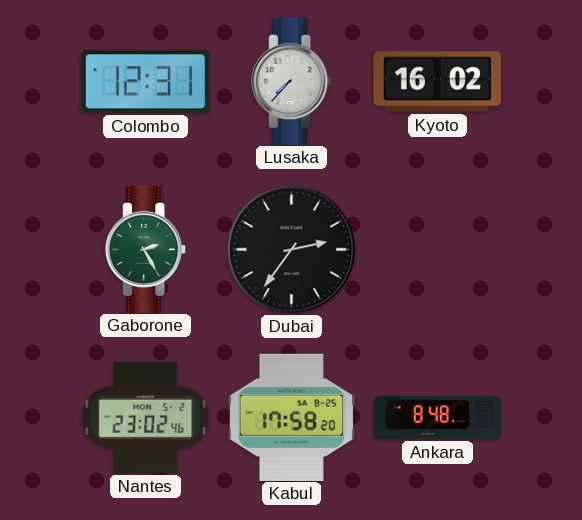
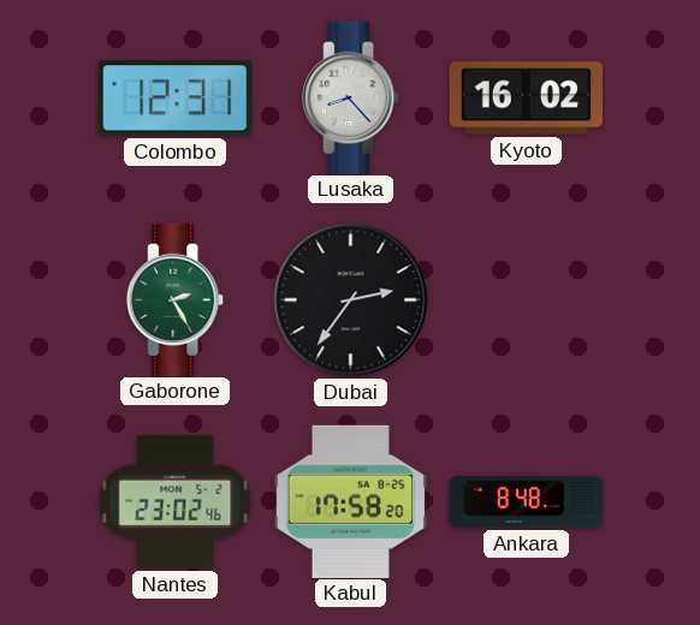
Lusaka: 7:37 -> 8:23
